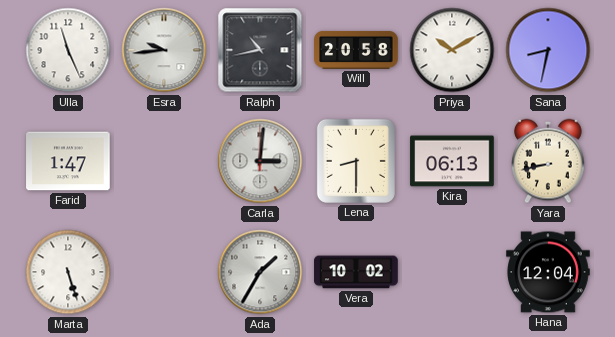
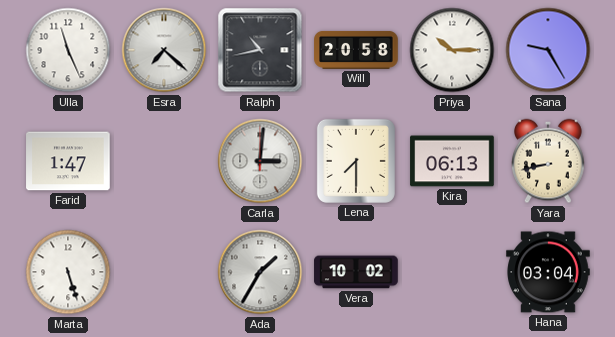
Esra: 9:44 -> 7:22
Priya: 10:10 -> 10:15
Sana: 8:32 -> 9:25
Lena: 8:30 -> 7:30
Hana: 12:04 -> 03:04
